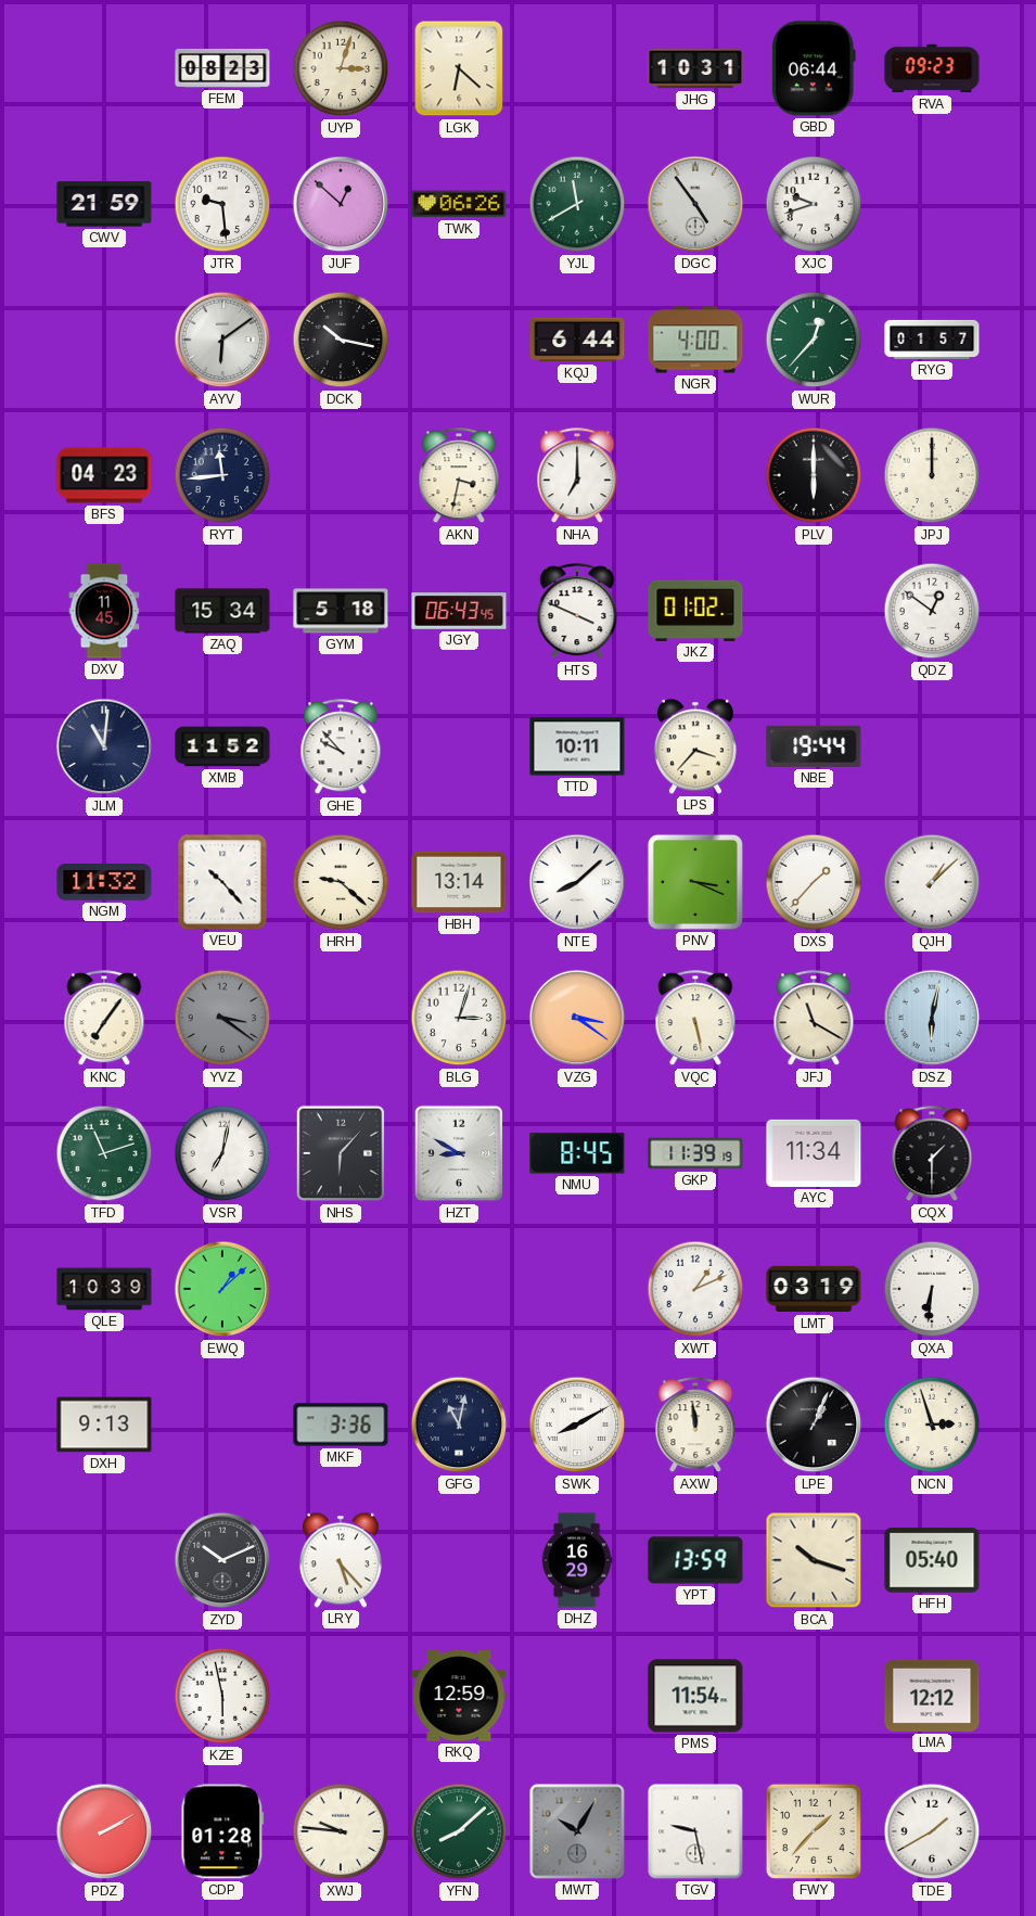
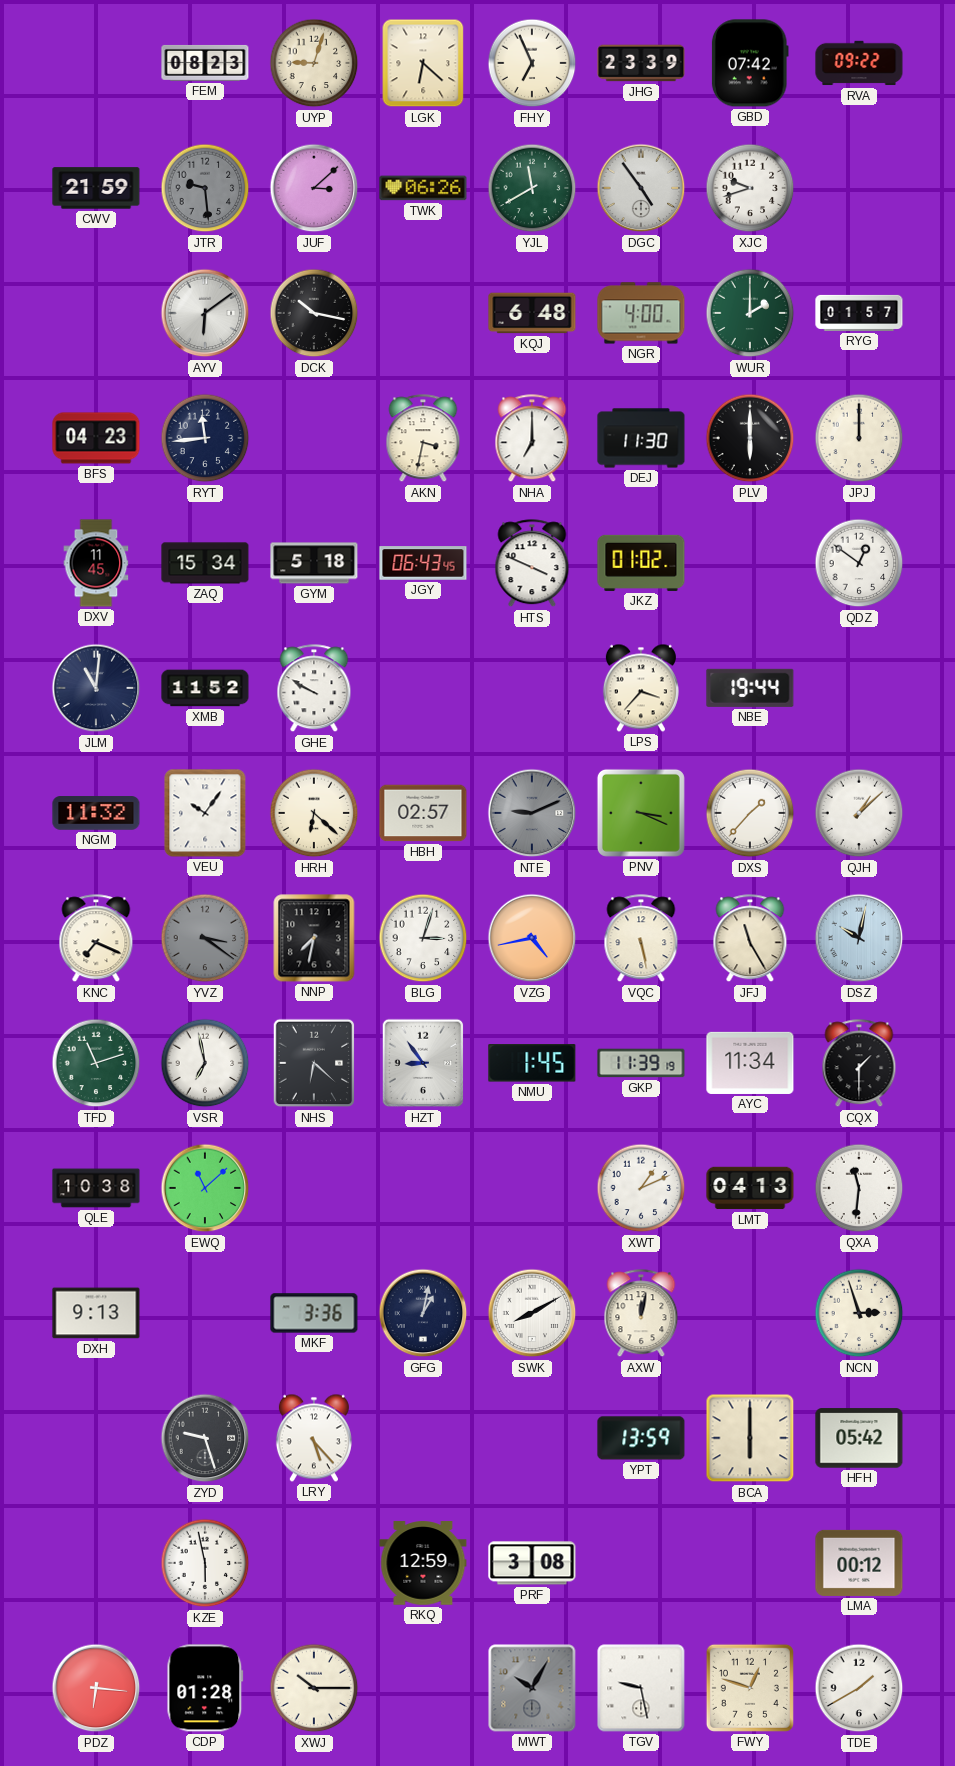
UYP: 3:03 -> 9:03
FHY: none -> 6:56
JHG: 10:31 -> 23:39
GBD: 06:44 -> 07:42
RVA: 09:23 -> 09:22
JTR dial: white -> grey
JUF: 12:52 -> 3:08
KQJ: 6:44 -> 6:48
WUR: 12:37 -> 2:00
DEJ: none -> 11:30
GHE: 9:53 -> 9:50
TTD: 10:11 -> none
VEU: 10:23 -> 10:06
HRH: 9:22 -> 6:22
HBH: 13:14 -> 02:57
NTE: 8:08 -> 9:11
NTE dial: white -> grey
KNC: 7:06 -> 7:19
NNP: none -> 7:32
VZG: 3:21 -> 4:43
JFJ: 11:20 -> 11:25
DSZ: 6:02 -> 10:02
VSR: 7:02 -> 6:58
NHS: 6:07 -> 6:22
HZT: 8:50 -> 8:54
NMU: 8:45 -> 1:45
QLE: 10:39 -> 10:38
EWQ: 1:08 -> 11:08
LMT: 03:19 -> 04:13
QXA: 6:31 -> 11:31
GFG: 11:02 -> 1:02
AXW: 11:59 -> 12:02
LPE: 1:04 -> none
ZYD: 10:11 -> 9:27
DHZ: 16:29 -> none
BCA: 10:18 -> 6:00
HFH: 05:40 -> 05:42
PRF: none -> 3:08
PMS: 11:54 -> none
LMA: 12:12 -> 00:12
PDZ: 2:10 -> 6:16
XWJ: 9:46 -> 10:15
YFN: 8:08 -> none
FWY: 1:37 -> 12:48
